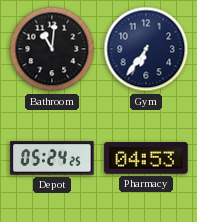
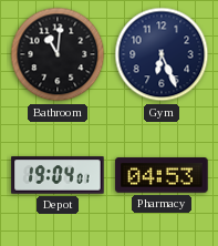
Gym: 6:36 -> 6:26
Depot: 05:24 -> 19:04
